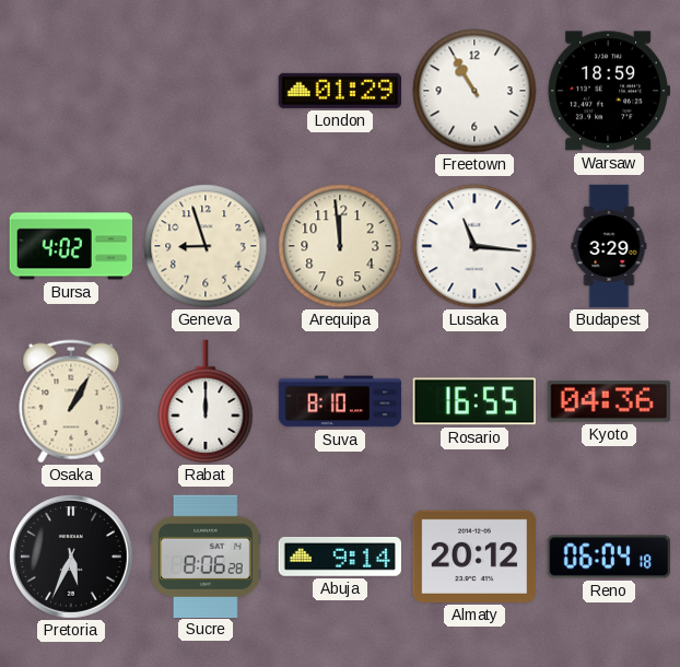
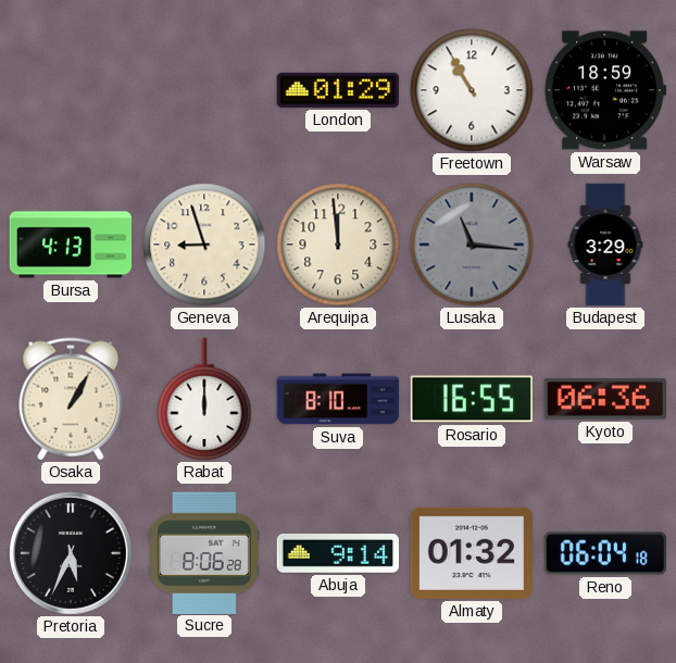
Bursa: 4:02 -> 4:13
Lusaka dial: white -> grey
Kyoto: 04:36 -> 06:36
Almaty: 20:12 -> 01:32
